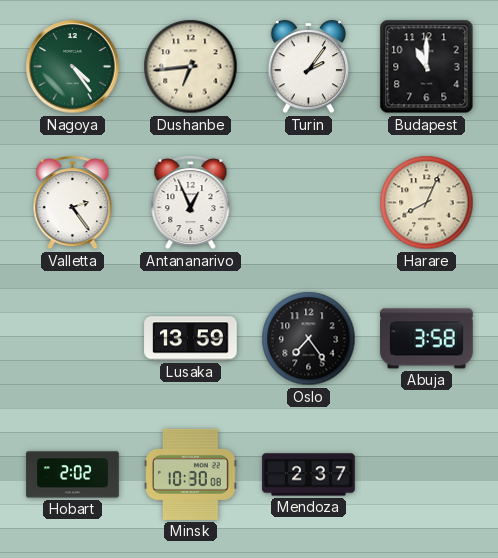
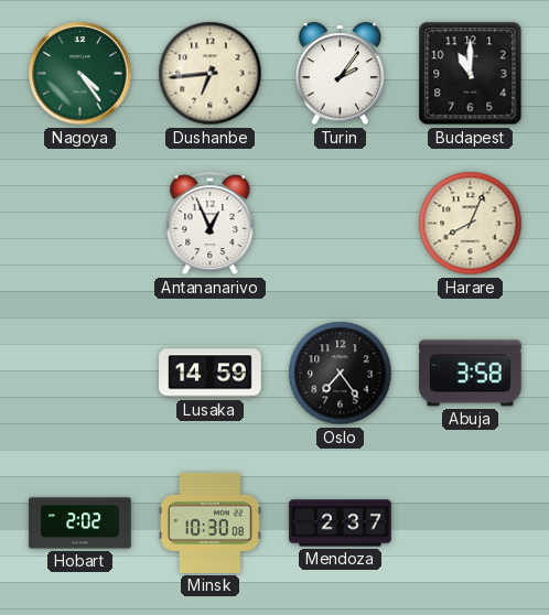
Valletta: 2:24 -> none
Lusaka: 13:59 -> 14:59
